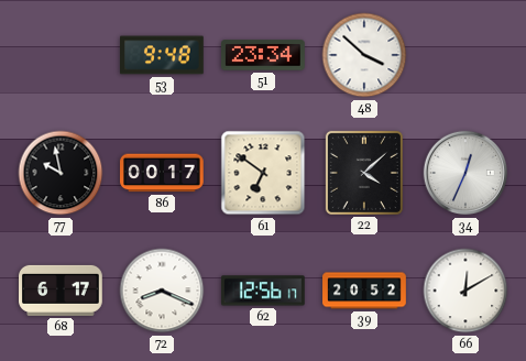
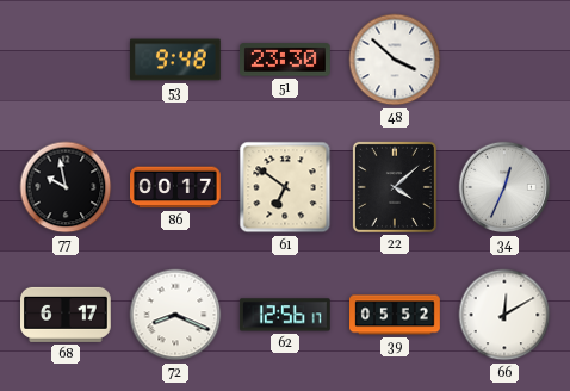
51: 23:34 -> 23:30
39: 20:52 -> 05:52
